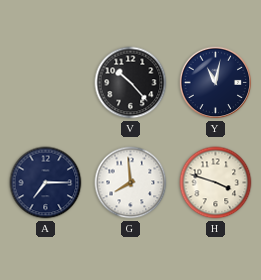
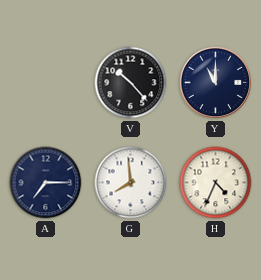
Y: 11:02 -> 11:00
H: 3:48 -> 4:34
